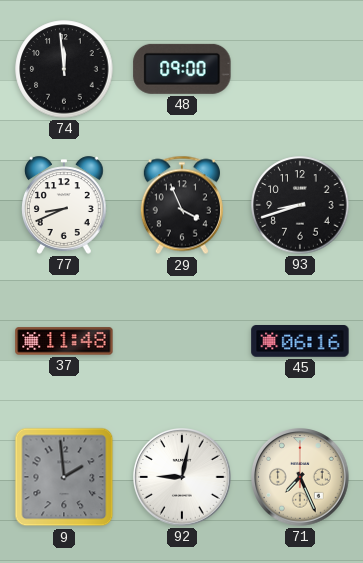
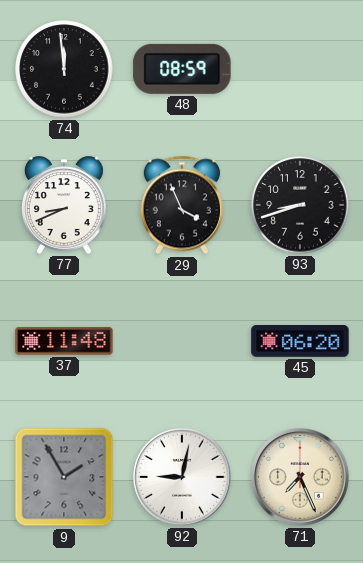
48: 09:00 -> 08:59
45: 06:16 -> 06:20
9: 1:59 -> 1:55
